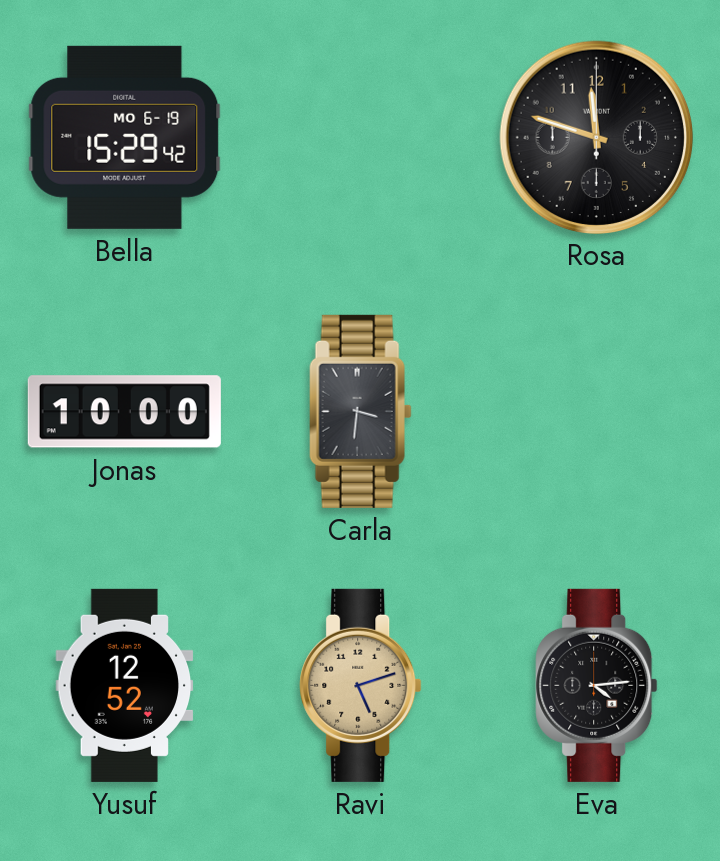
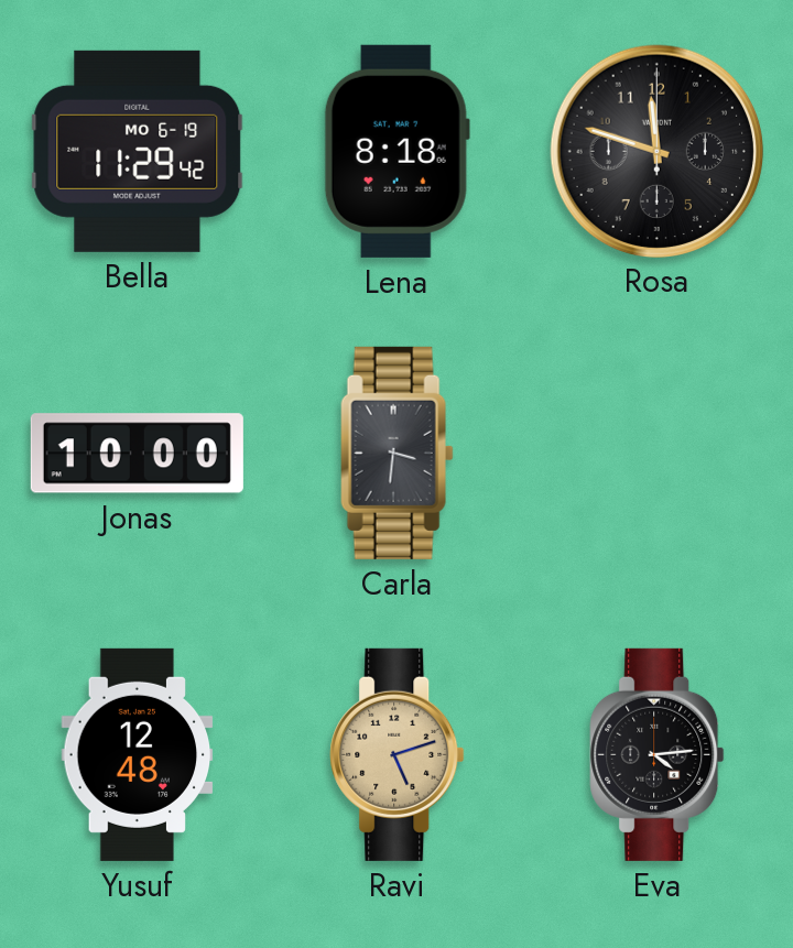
Bella: 15:29 -> 11:29
Lena: none -> 8:18
Yusuf: 12:52 -> 12:48
